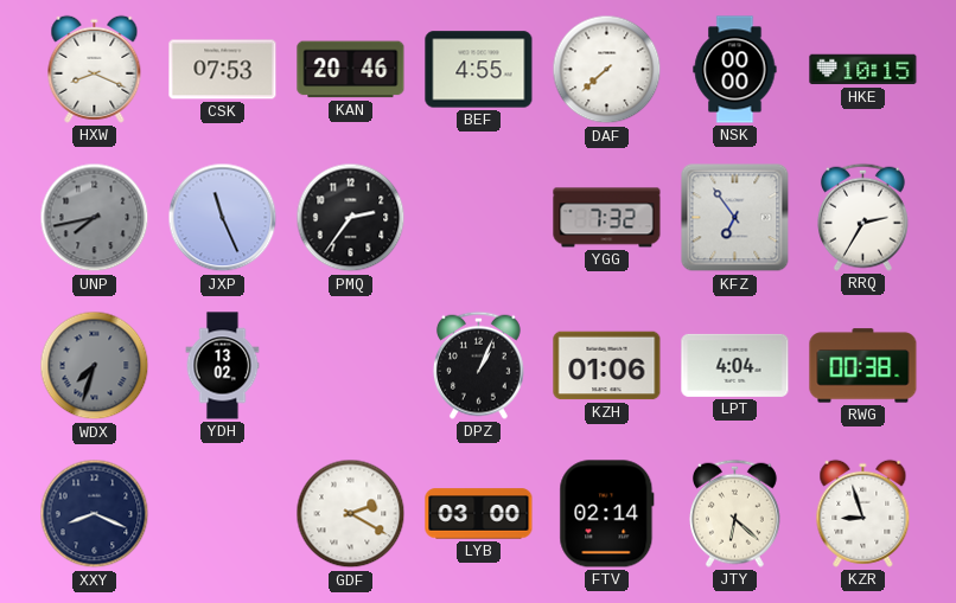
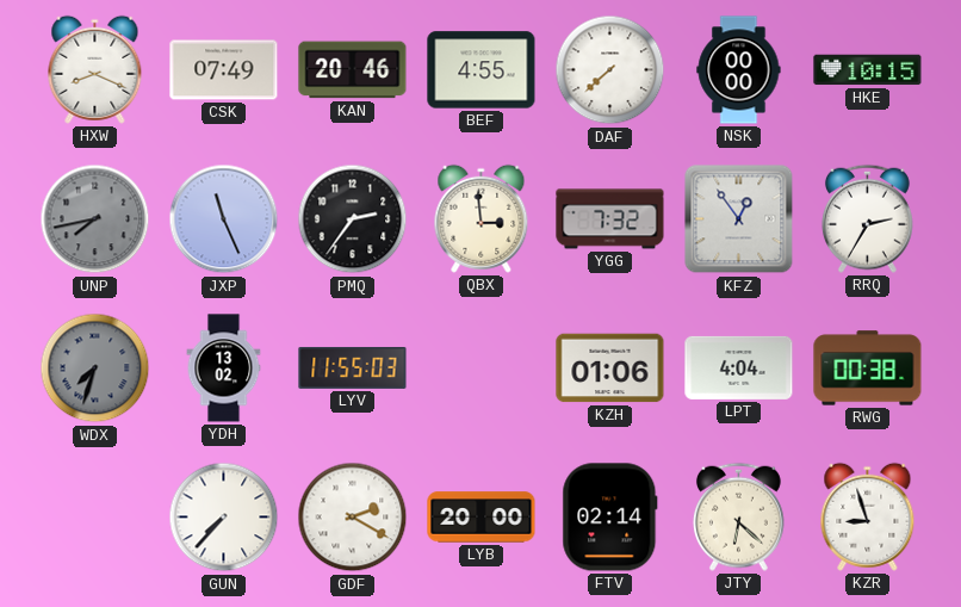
CSK: 07:53 -> 07:49
QBX: none -> 2:59
KFZ: 6:54 -> 12:54
LYV: none -> 11:55
DPZ: 1:04 -> none
XXY: 8:19 -> none
GUN: none -> 7:37
LYB: 03:00 -> 20:00
